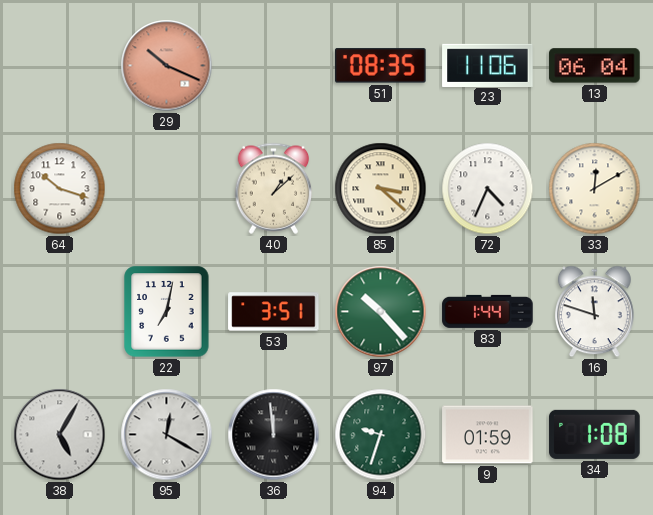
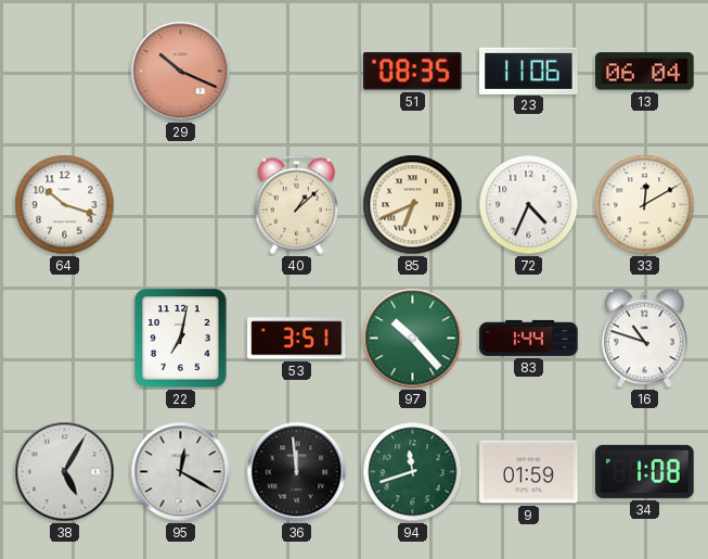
85: 3:22 -> 6:41
16: 11:48 -> 10:48
94: 9:33 -> 11:42
